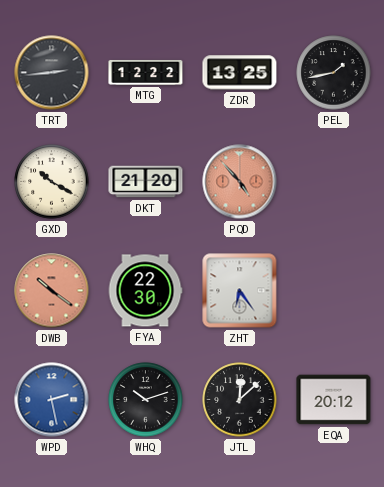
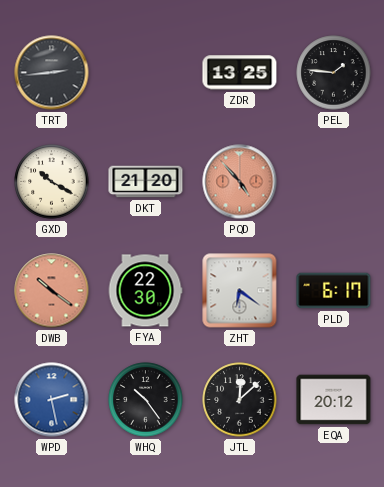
MTG: 12:22 -> none
PEL: 1:43 -> 1:46
ZHT: 6:24 -> 6:21
PLD: none -> 6:17
WHQ: 10:12 -> 10:24
